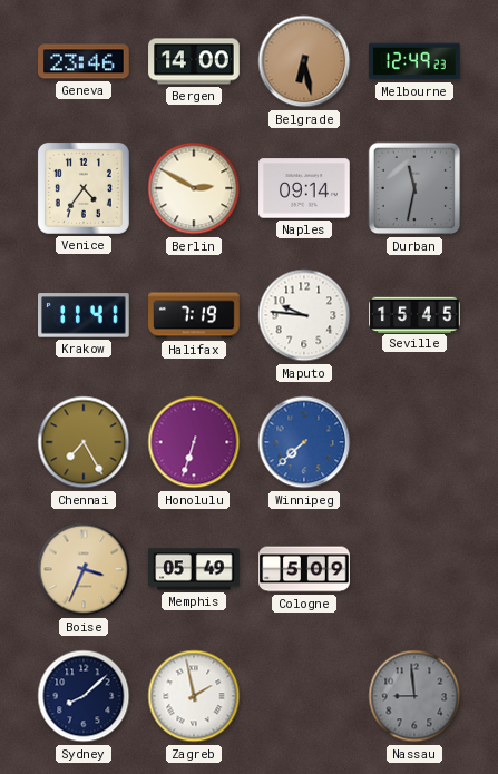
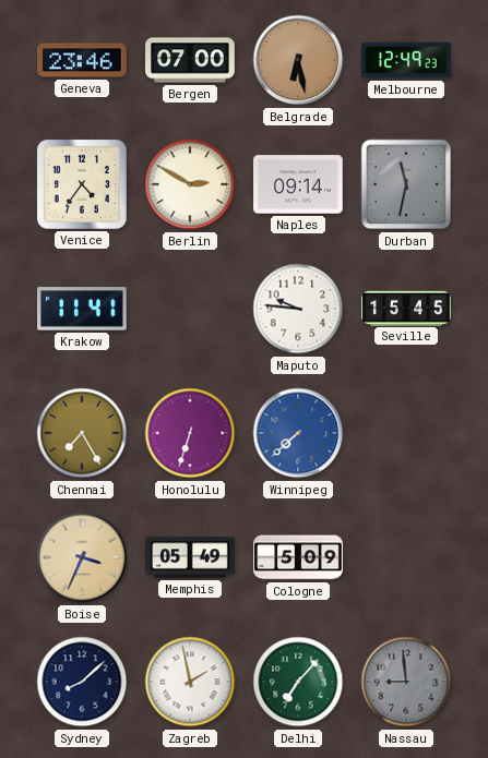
Bergen: 14:00 -> 07:00
Halifax: 7:19 -> none
Delhi: none -> 7:07
